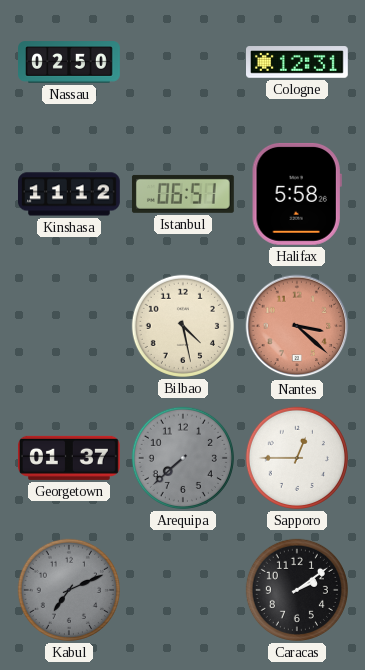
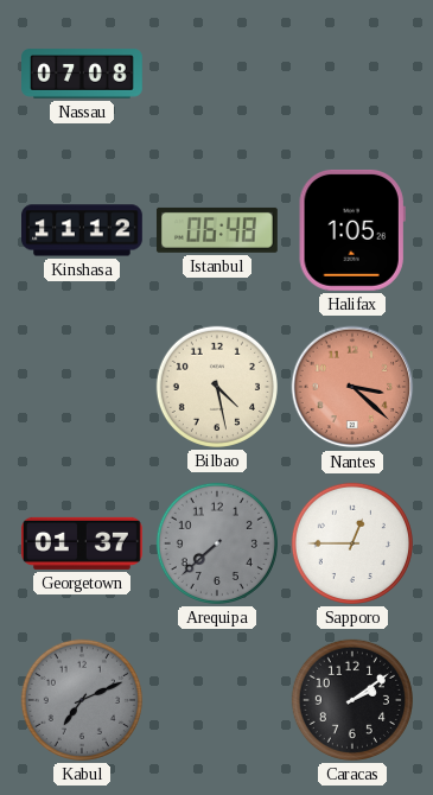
Nassau: 02:50 -> 07:08
Cologne: 12:31 -> none
Istanbul: 06:51 -> 06:48
Halifax: 5:58 -> 1:05
